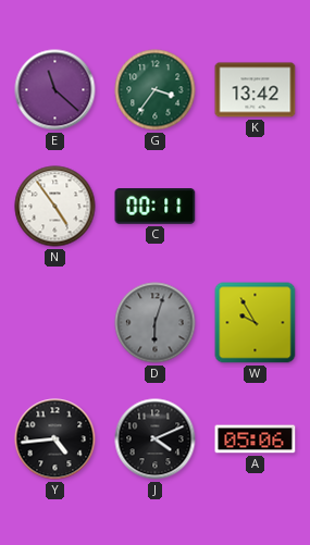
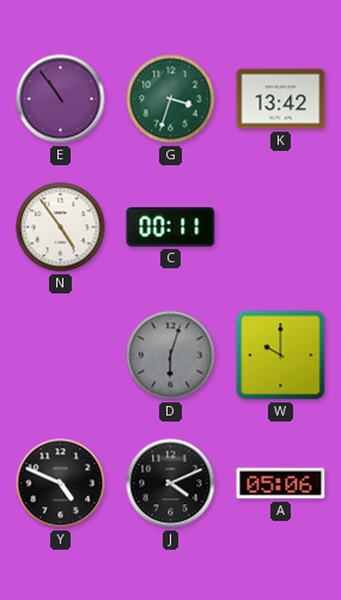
E: 11:22 -> 10:54
G: 3:36 -> 3:33
W: 9:55 -> 10:00
Y: 4:44 -> 4:49
